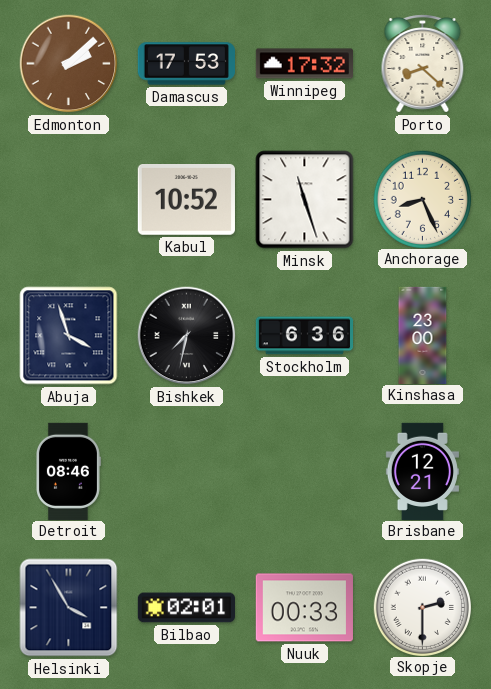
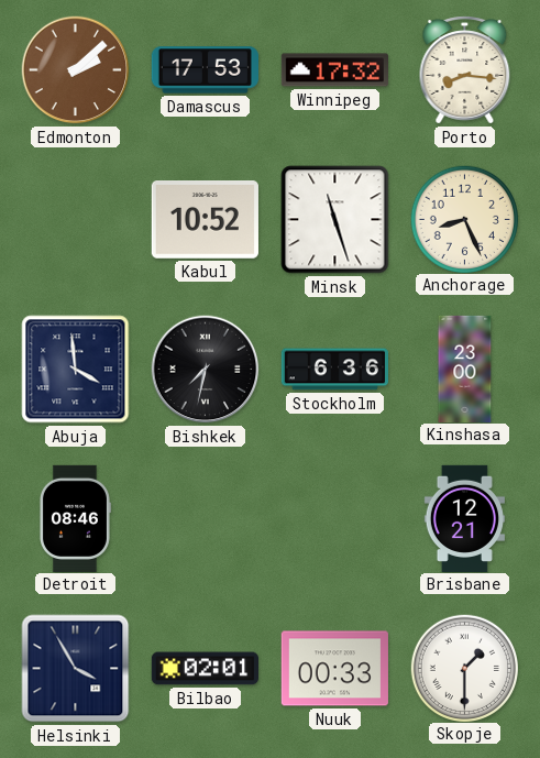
Porto: 8:22 -> 8:16
Abuja: 3:57 -> 3:59
Skopje: 2:30 -> 1:30
